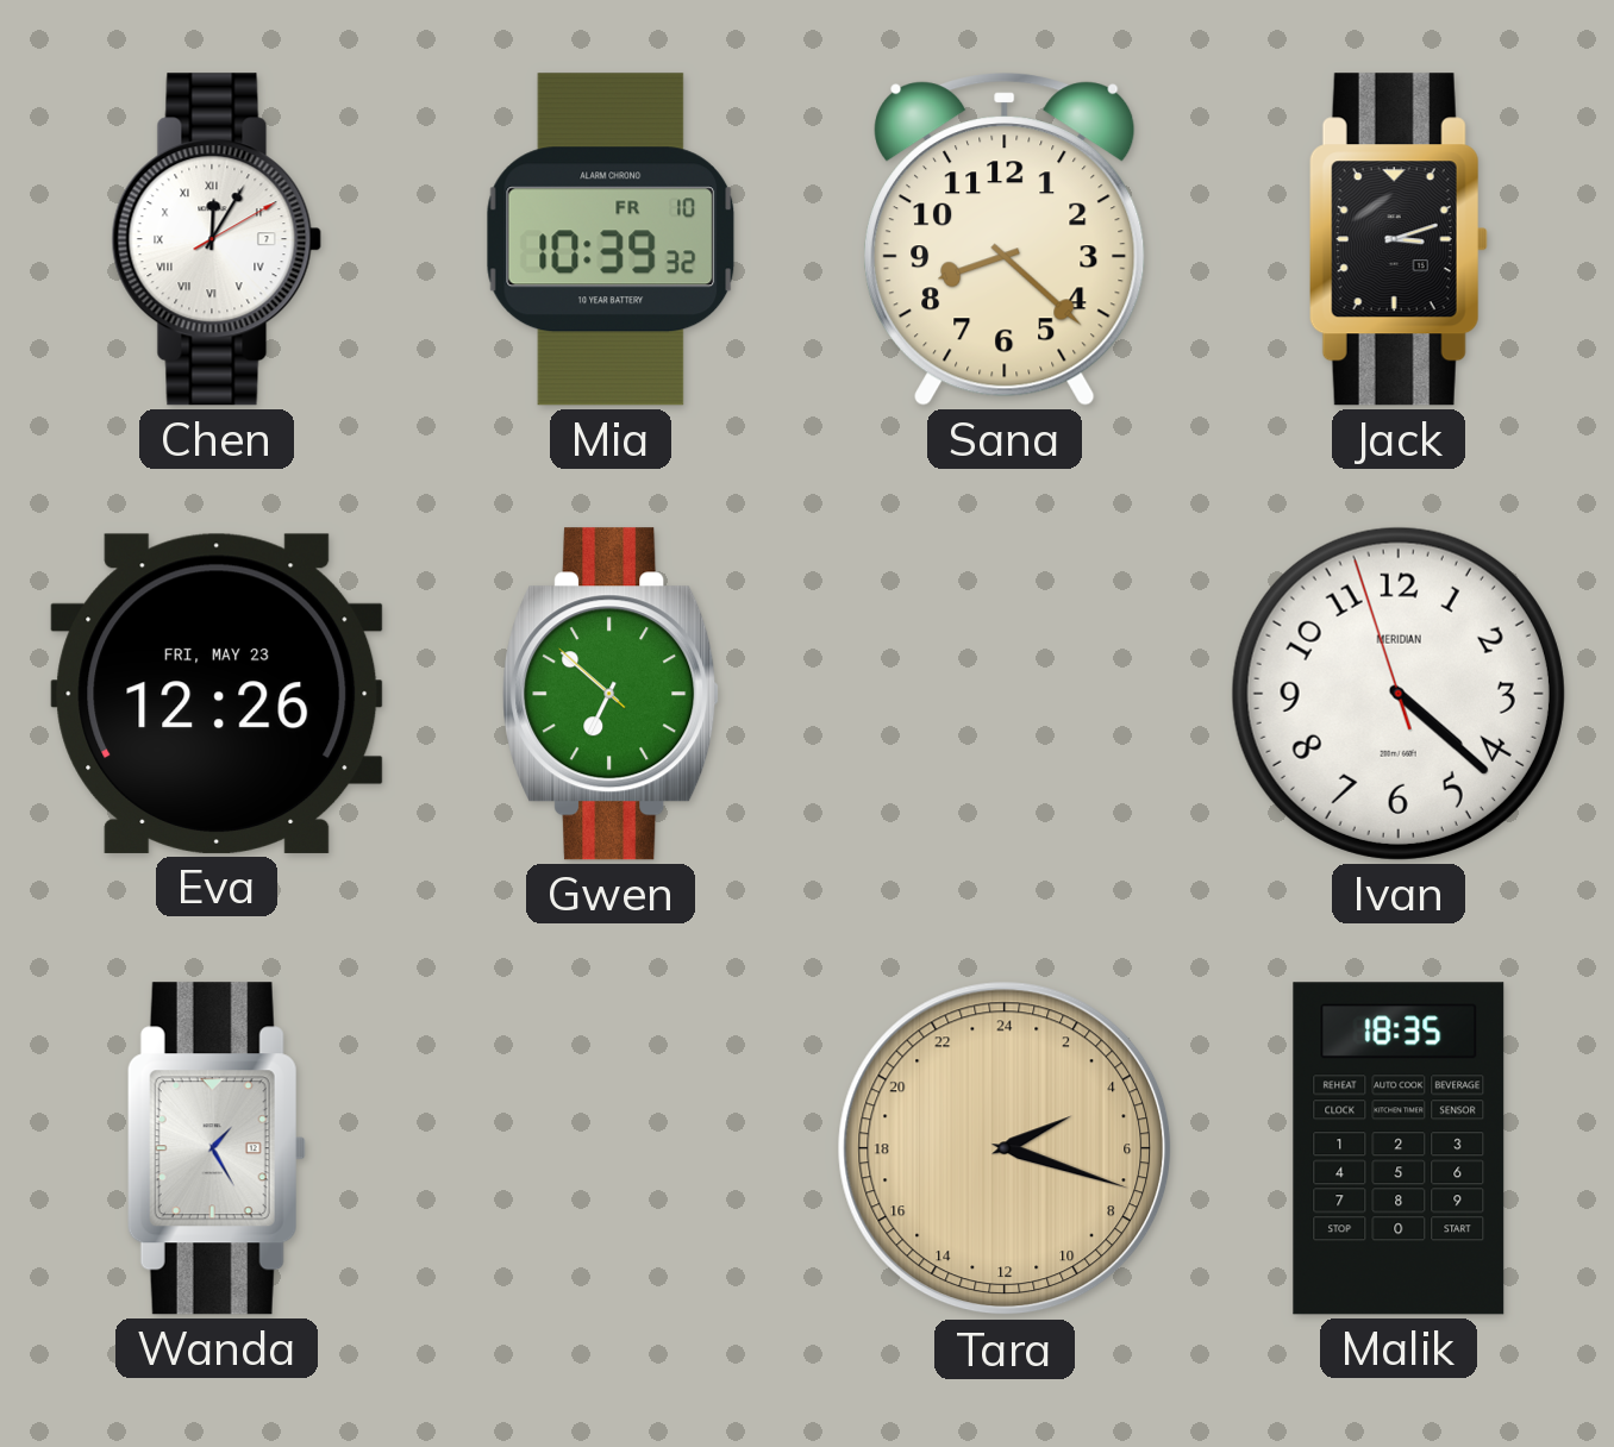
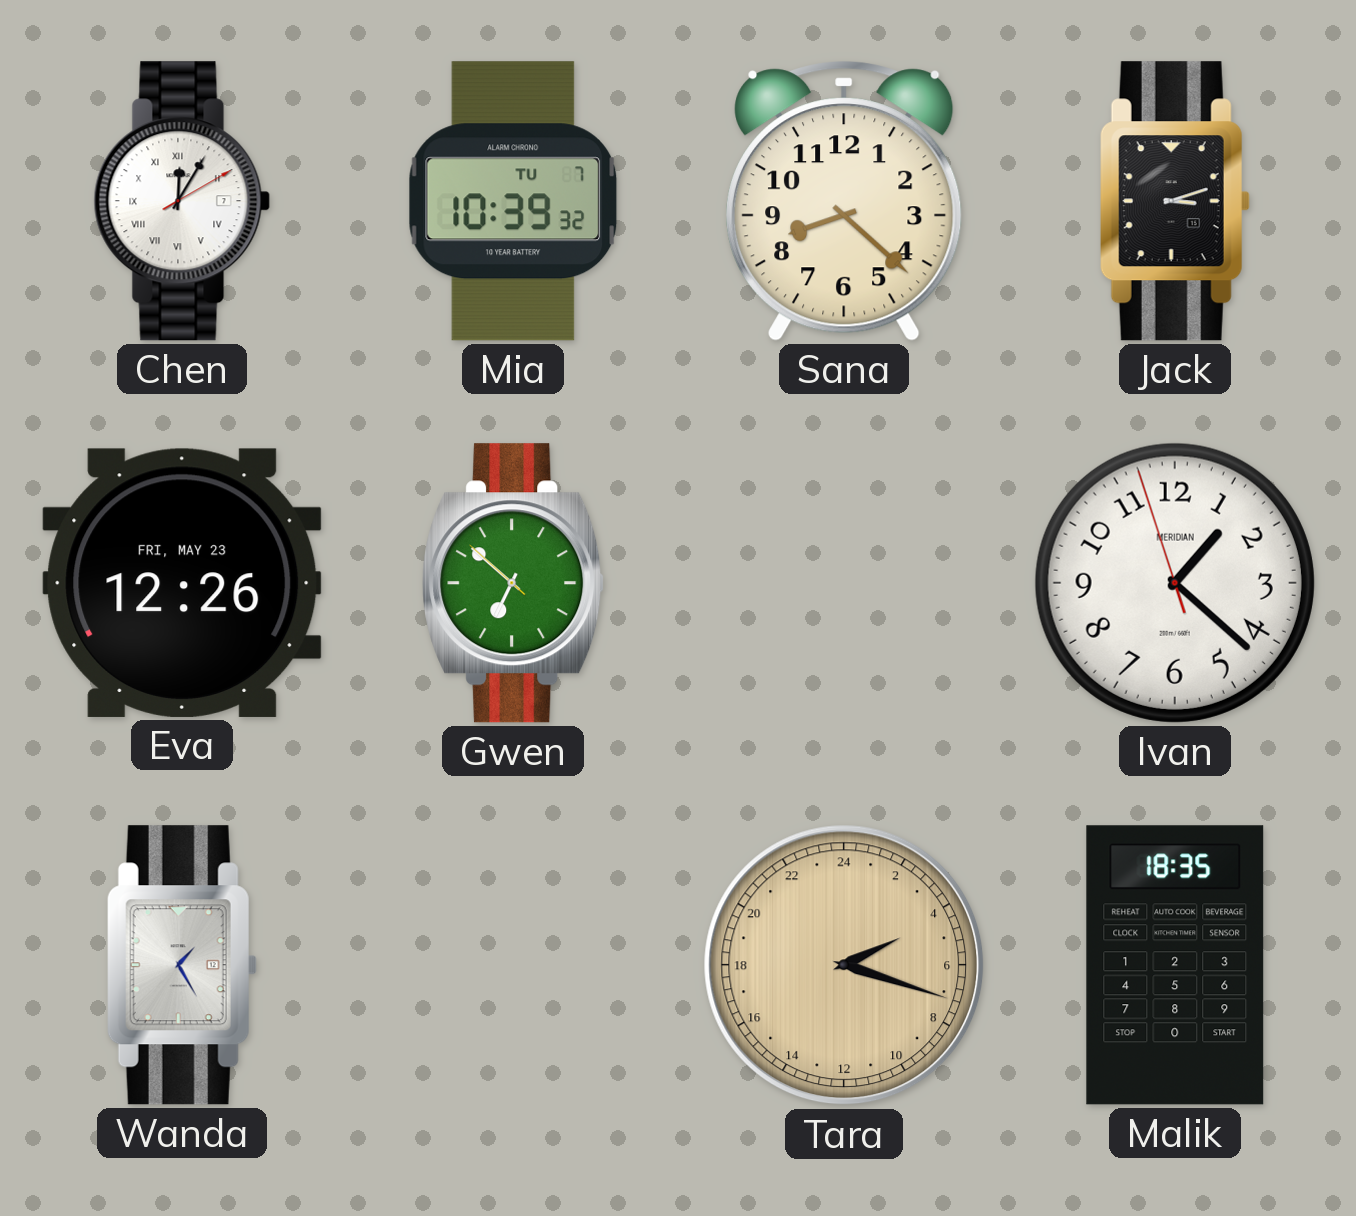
Mia date: FR 10 -> TU 7
Ivan: 4:21 -> 1:21
